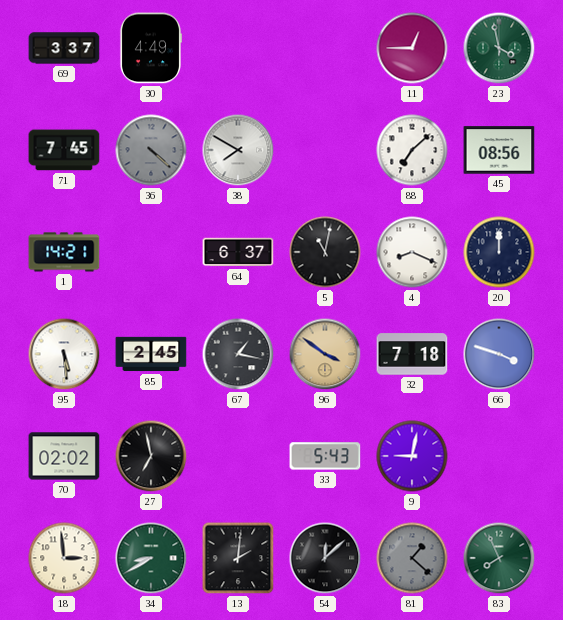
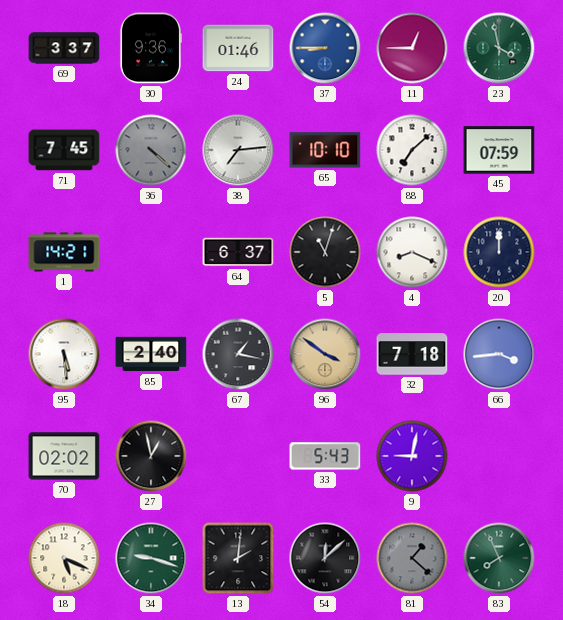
30: 4:49 -> 9:36
24: none -> 01:46
37: none -> 8:45
38: 7:50 -> 7:14
65: none -> 10:10
45: 08:56 -> 07:59
5: 11:02 -> 11:03
85: 2:45 -> 2:40
66: 3:48 -> 3:44
27: 6:58 -> 12:58
18: 2:59 -> 5:19
34: 8:40 -> 9:18
